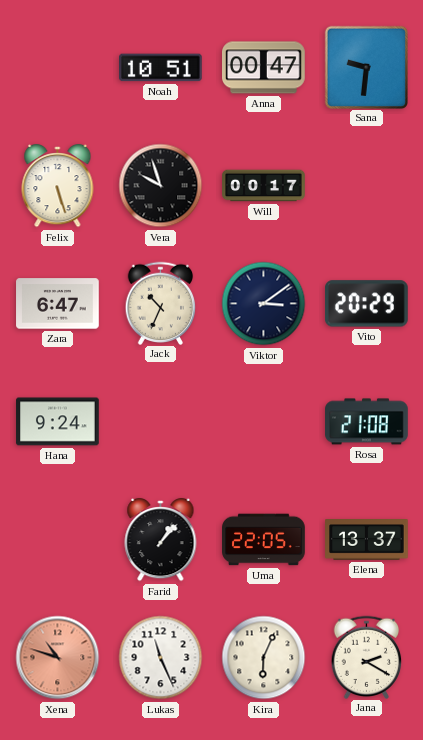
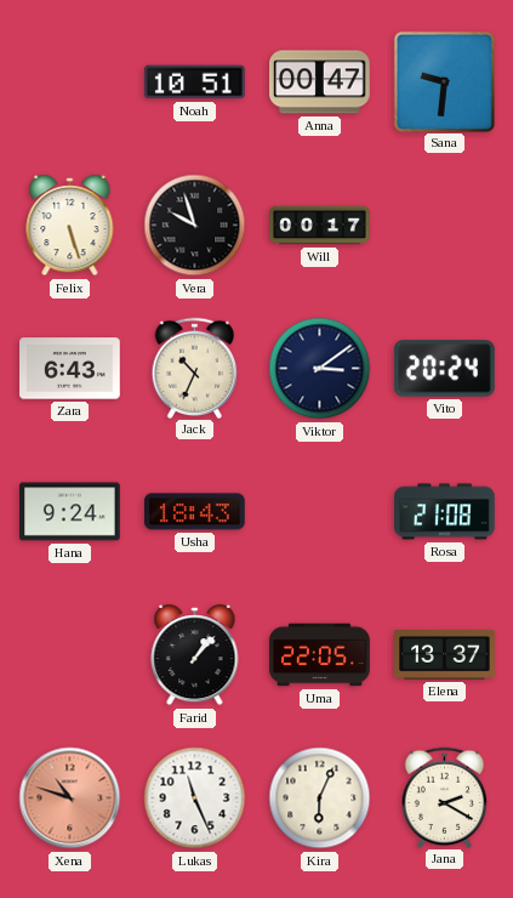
Zara: 6:47 -> 6:43
Vito: 20:29 -> 20:24
Usha: none -> 18:43
